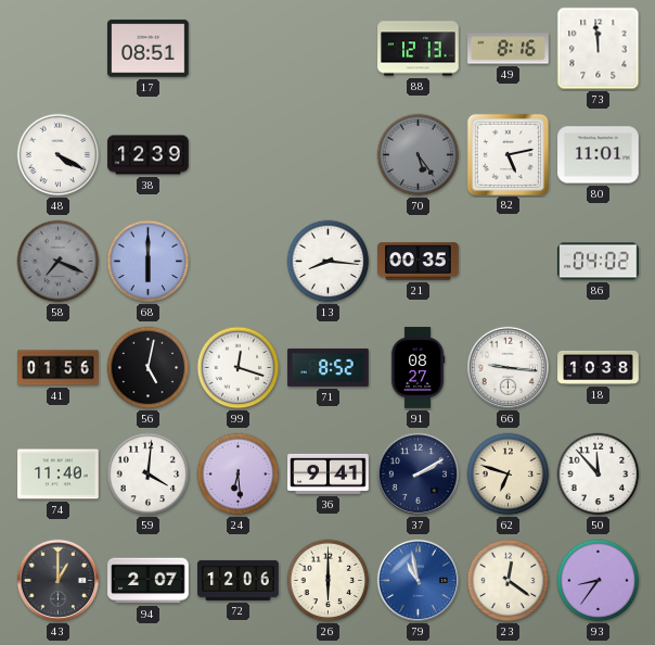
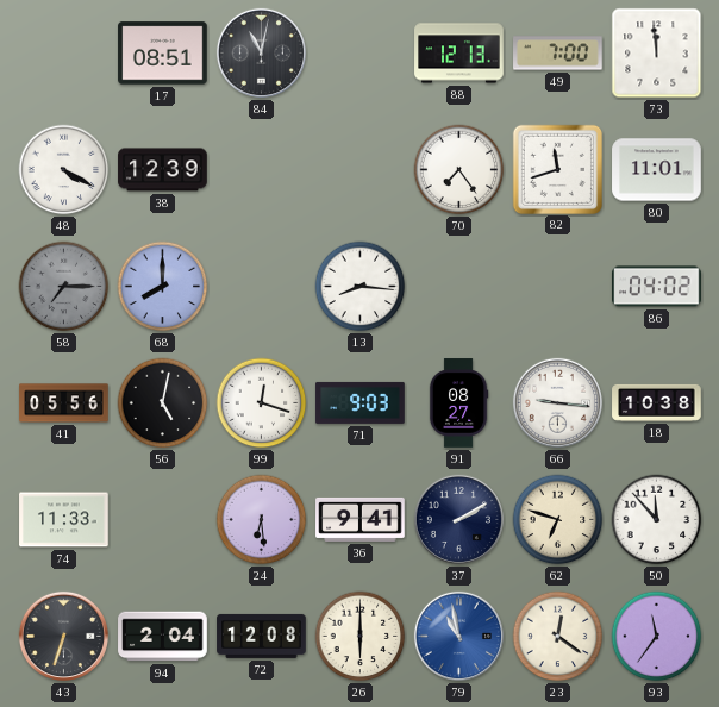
84: none -> 11:02
49: 8:16 -> 7:00
70: 5:24 -> 7:24
70 dial: grey -> white
82: 5:13 -> 11:42
58: 7:19 -> 7:15
68: 6:00 -> 8:00
21: 00:35 -> none
41: 01:56 -> 05:56
71: 8:52 -> 9:03
74: 11:40 -> 11:33
59: 4:01 -> none
43: 1:00 -> 6:33
94: 2:07 -> 2:04
72: 12:06 -> 12:08
93: 8:36 -> 11:36
